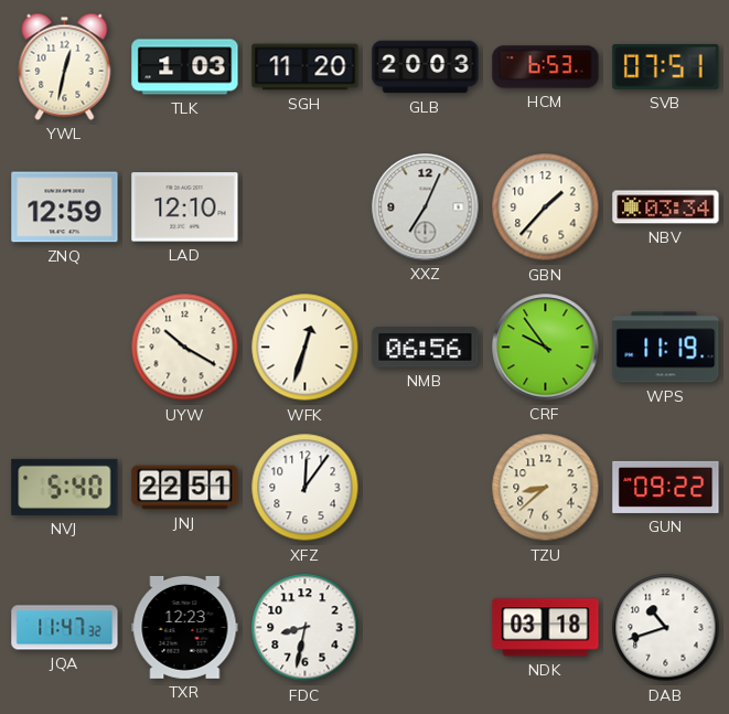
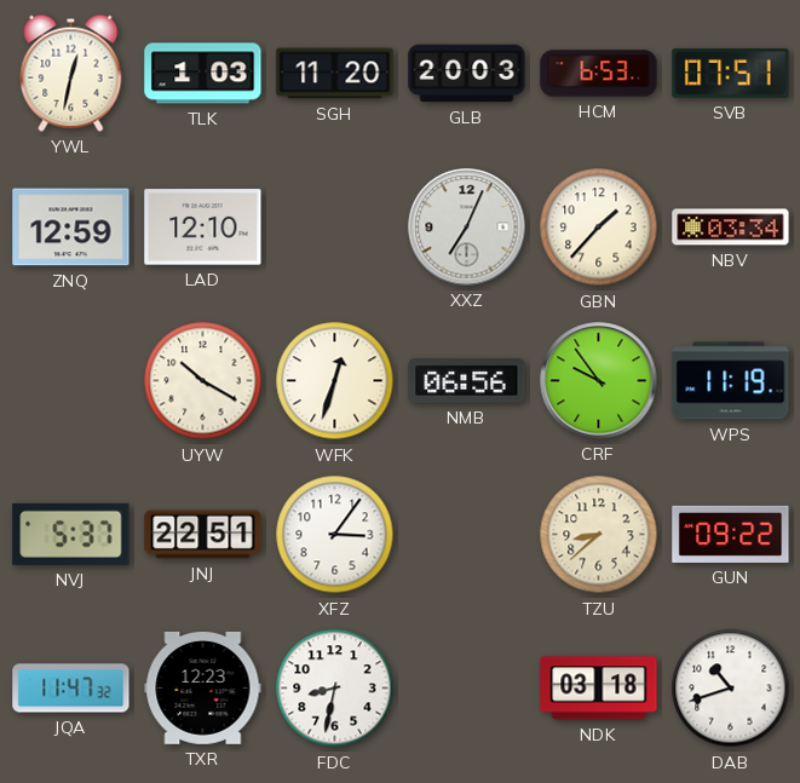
NVJ: 5:40 -> 5:37
XFZ: 12:06 -> 3:06
